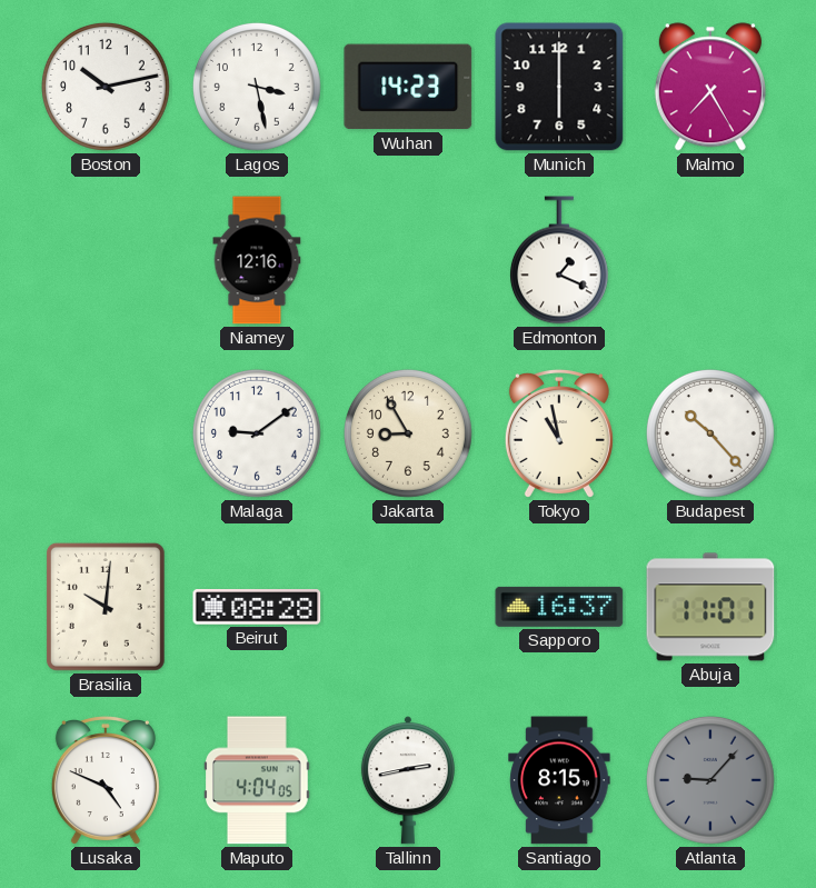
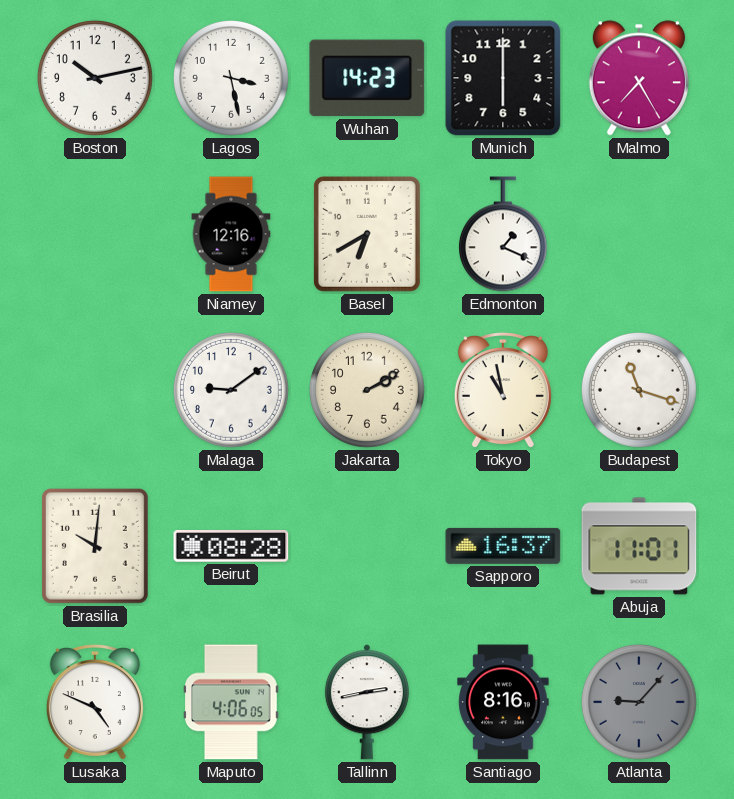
Basel: none -> 6:40
Jakarta: 8:55 -> 2:10
Budapest: 10:23 -> 11:18
Maputo: 4:04 -> 4:06
Santiago: 8:15 -> 8:16
